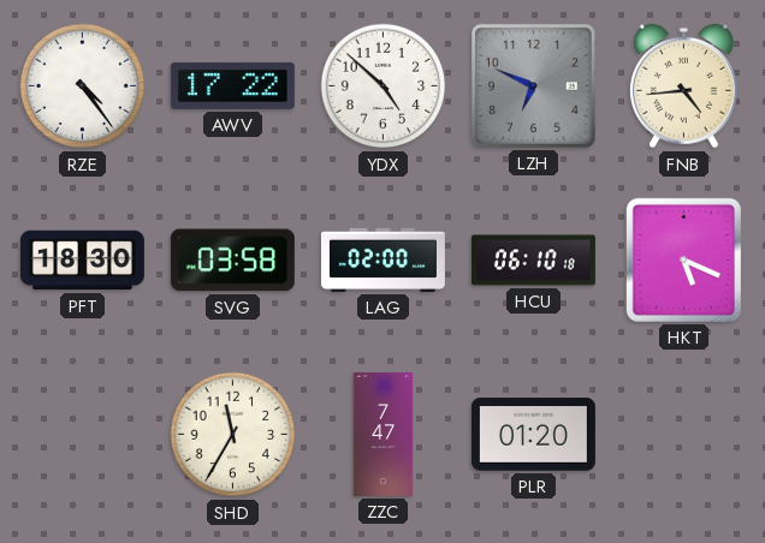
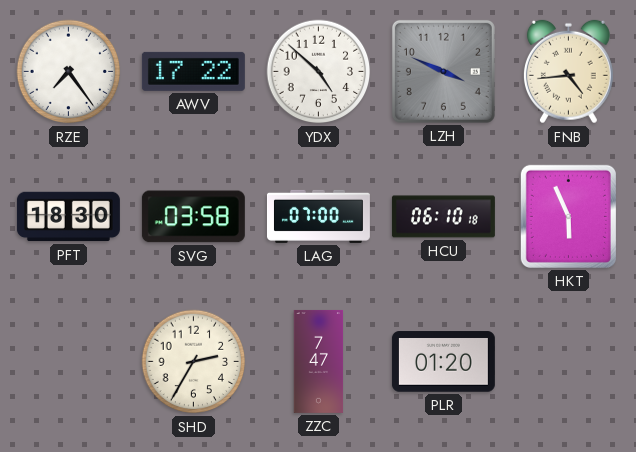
RZE: 4:24 -> 7:24
LZH: 6:49 -> 3:49
LAG: 02:00 -> 07:00
HKT: 5:19 -> 5:56
SHD: 11:35 -> 2:35
